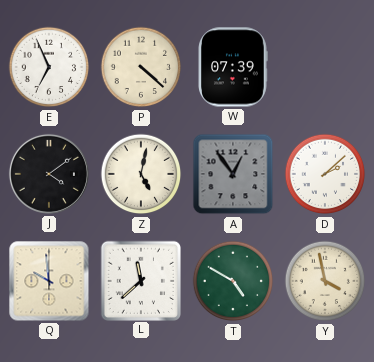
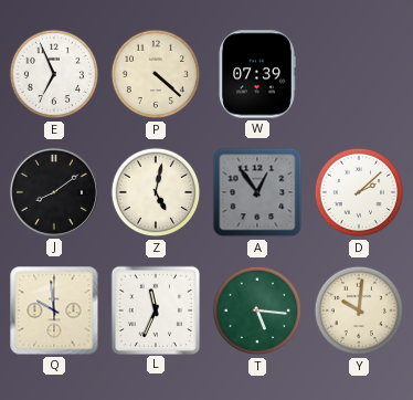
J: 4:09 -> 8:09
L: 11:38 -> 11:34
T: 4:50 -> 5:16
Y: 3:58 -> 10:01
